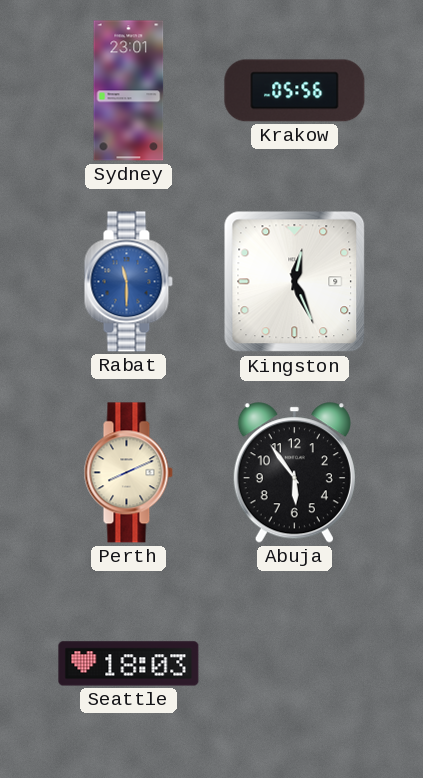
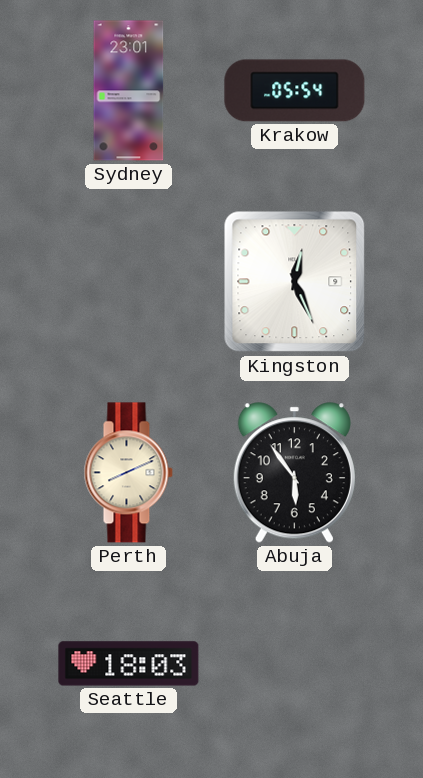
Krakow: 05:56 -> 05:54
Rabat: 11:30 -> none
